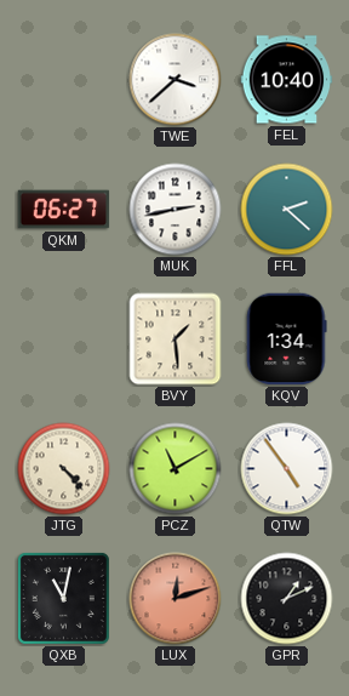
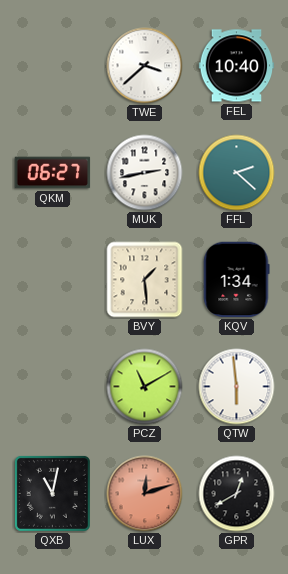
JTG: 4:23 -> none
QTW: 4:54 -> 5:59
GPR: 1:11 -> 12:40
